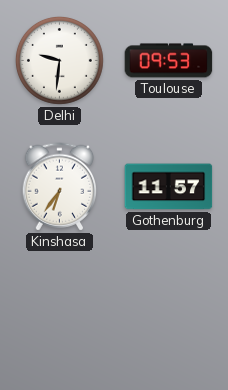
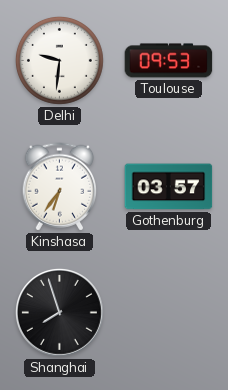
Gothenburg: 11:57 -> 03:57
Shanghai: none -> 7:57
